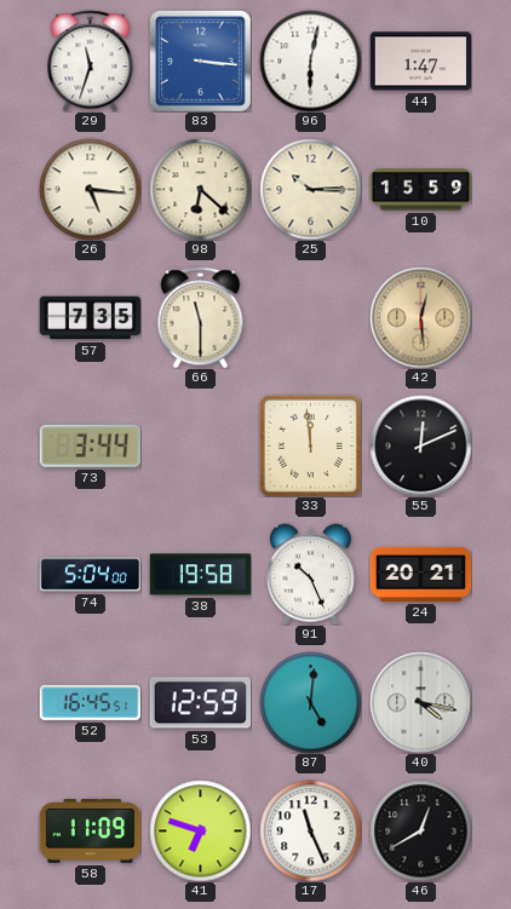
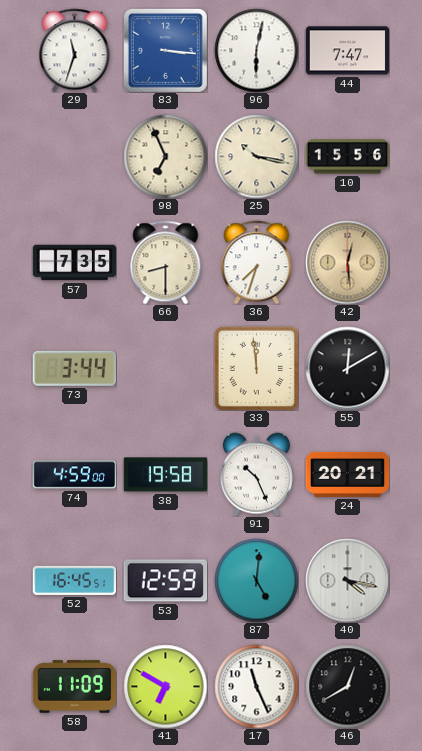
44: 1:47 -> 7:47
26: 5:16 -> none
98: 6:22 -> 6:56
25: 10:15 -> 10:17
10: 15:59 -> 15:56
66: 11:30 -> 8:30
36: none -> 7:33
55: 12:11 -> 12:10
74: 5:04 -> 4:59
41: 6:48 -> 6:50
